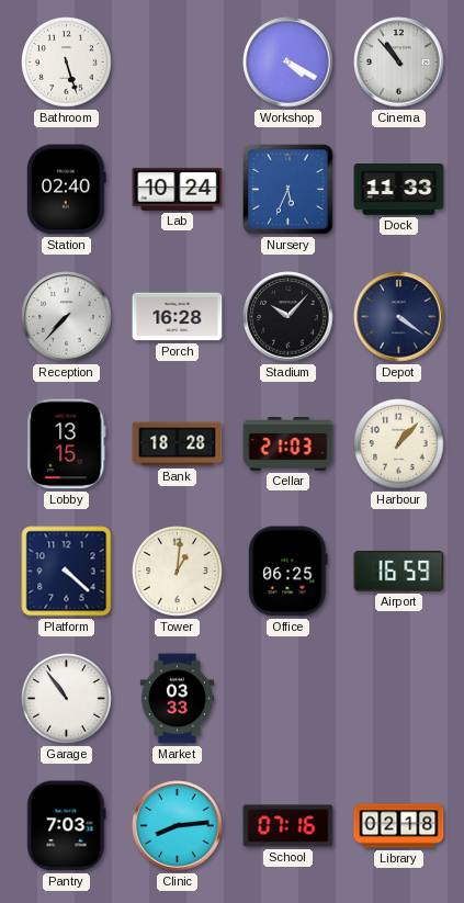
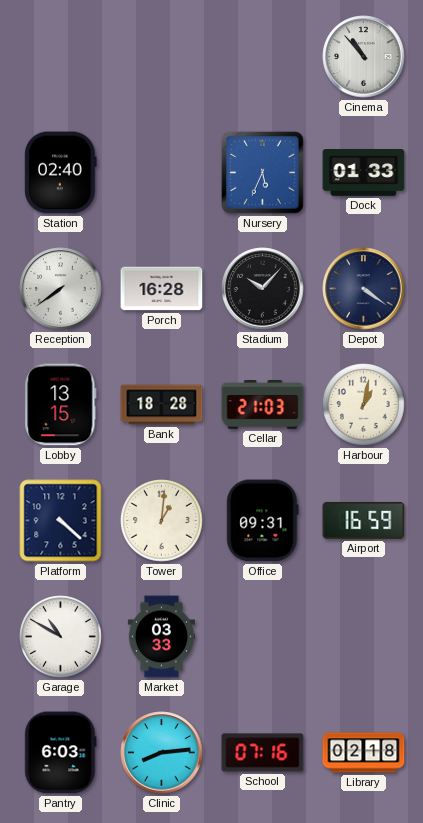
Bathroom: 5:27 -> none
Workshop: 4:20 -> none
Lab: 10:24 -> none
Dock: 11:33 -> 01:33
Reception: 7:37 -> 7:39
Harbour: 1:07 -> 1:02
Office: 06:25 -> 09:31
Garage: 10:54 -> 10:50
Pantry: 7:03 -> 6:03
